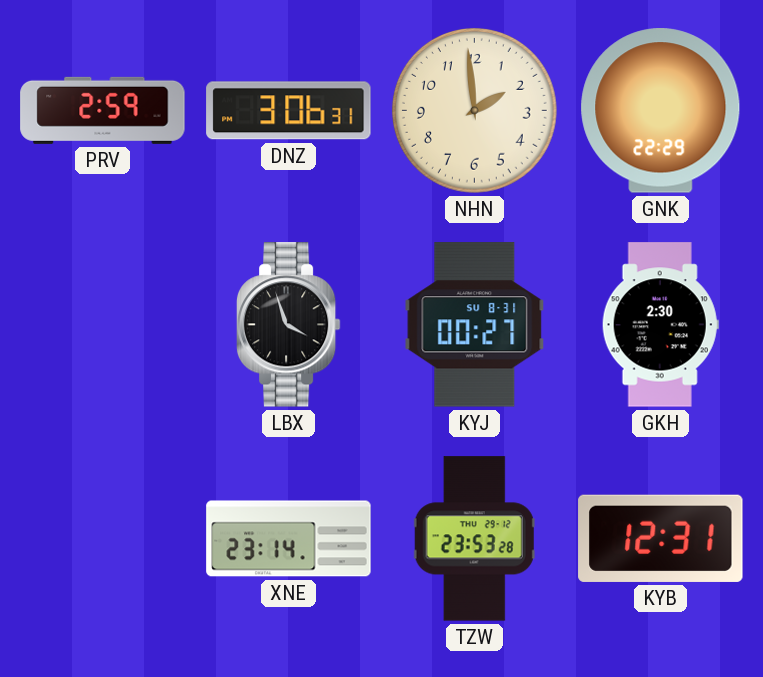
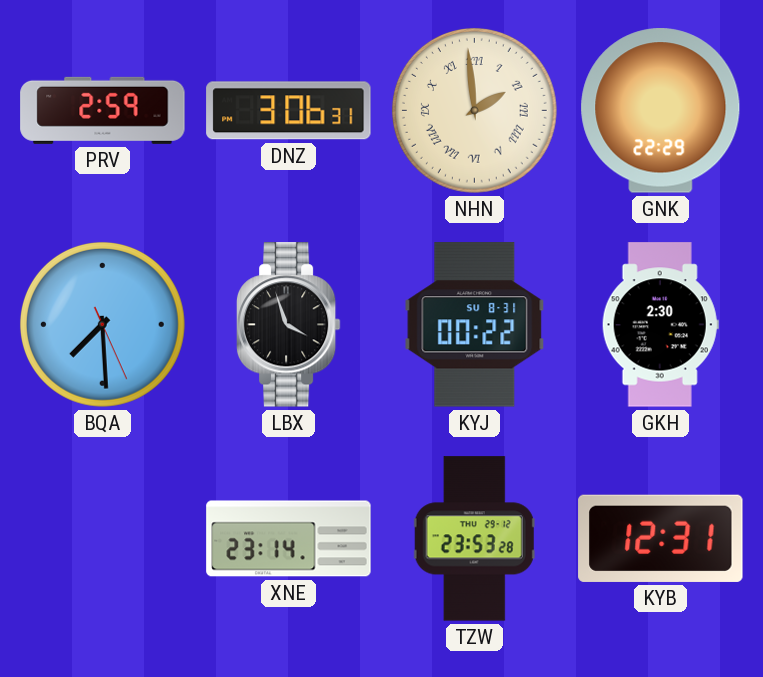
NHN numerals: Arabic -> Roman
BQA: none -> 7:29
KYJ: 00:27 -> 00:22
